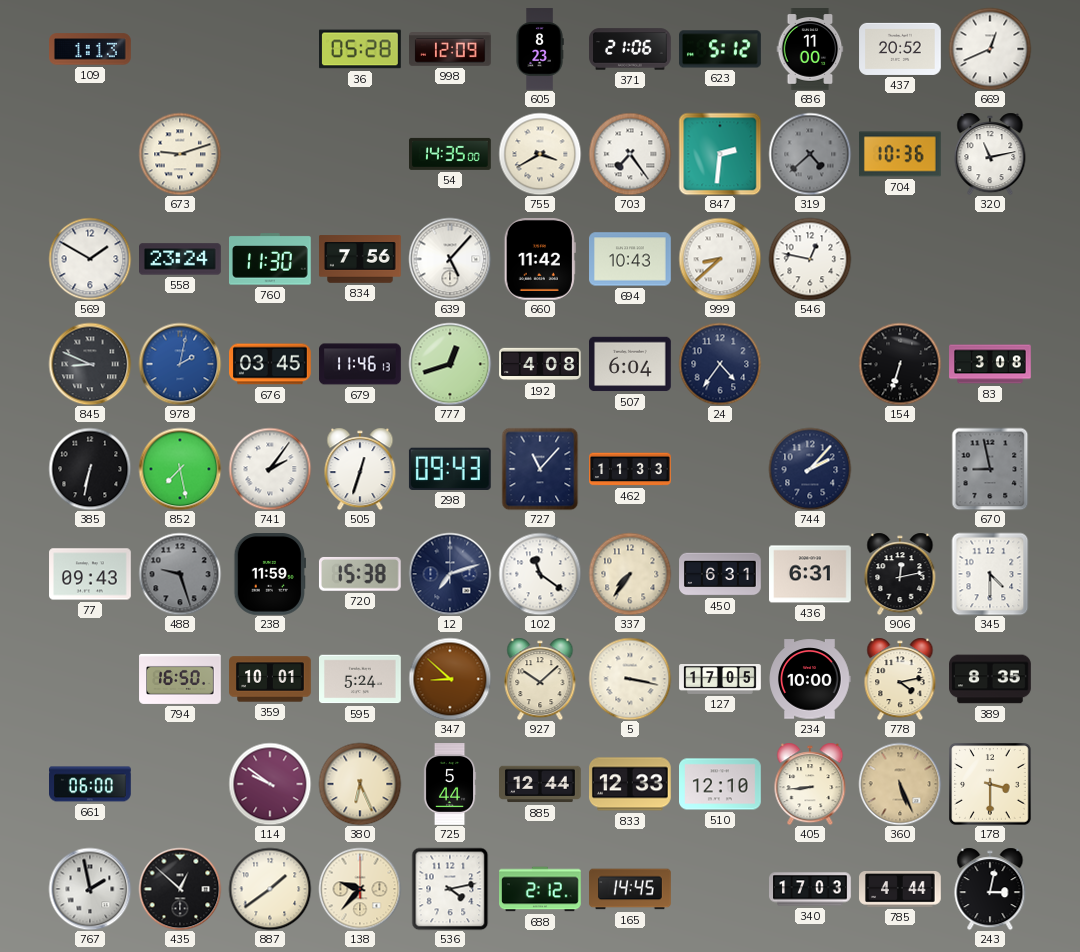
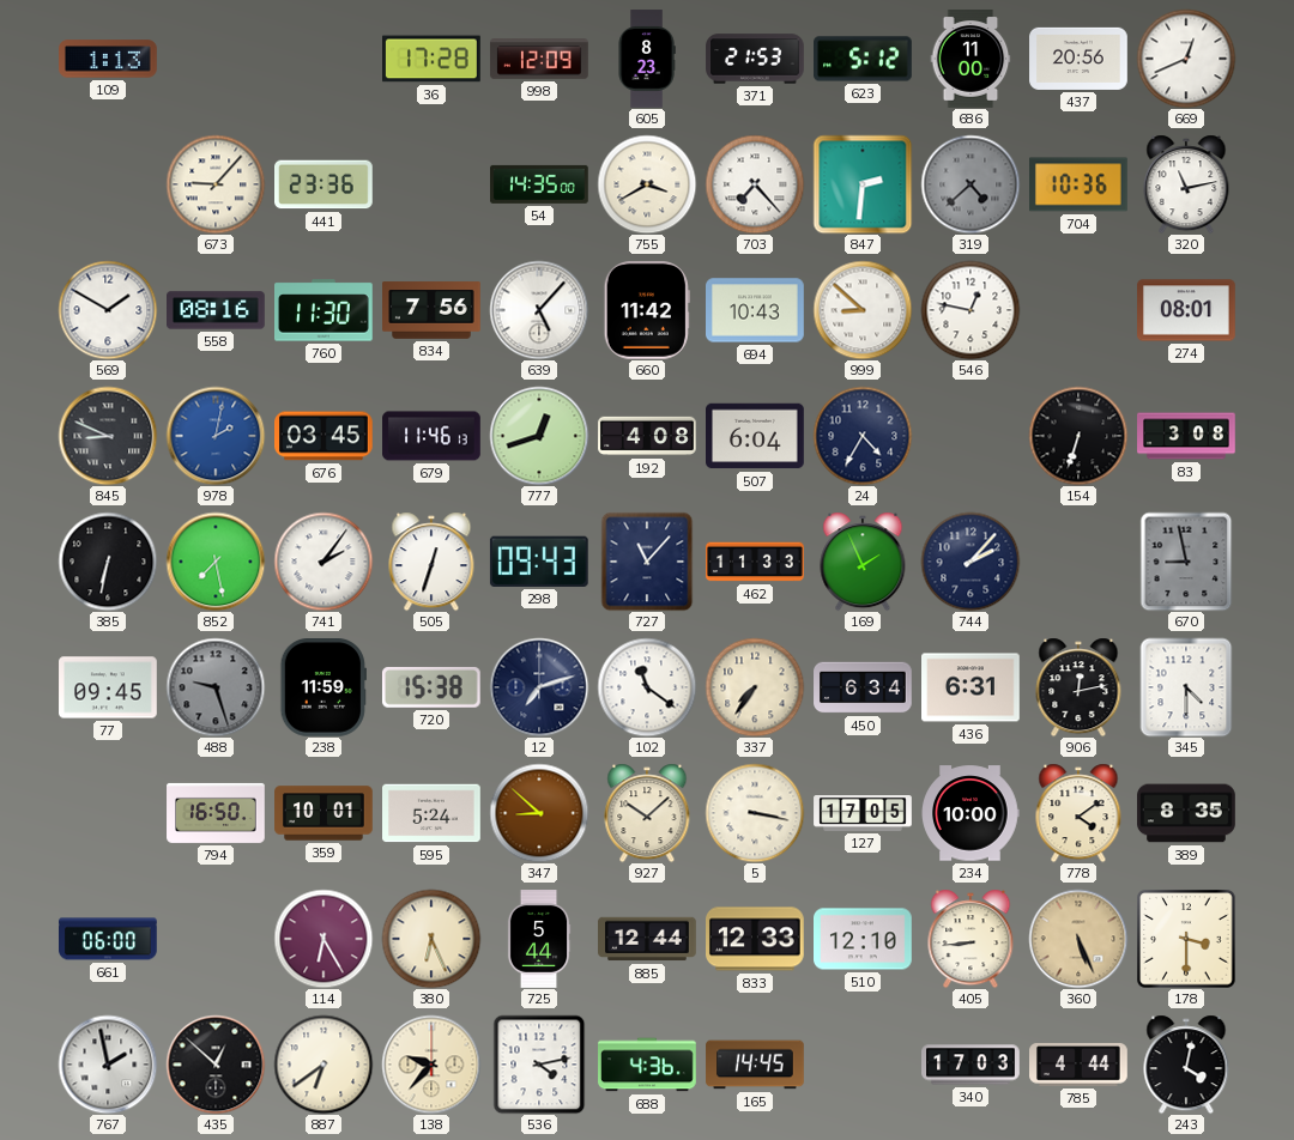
36: 05:28 -> 17:28
371: 21:06 -> 21:53
437: 20:52 -> 20:56
673: 9:12 -> 9:07
441: none -> 23:36
703: 7:24 -> 7:23
558: 23:24 -> 08:16
999: 8:38 -> 8:52
274: none -> 08:01
24: 4:36 -> 4:35
169: none -> 1:56
77: 09:43 -> 09:45
450: 6:31 -> 6:34
778: 4:13 -> 4:09
114: 9:51 -> 6:25
887: 1:39 -> 6:39
688: 2:12 -> 4:36
243: 3:02 -> 4:02
